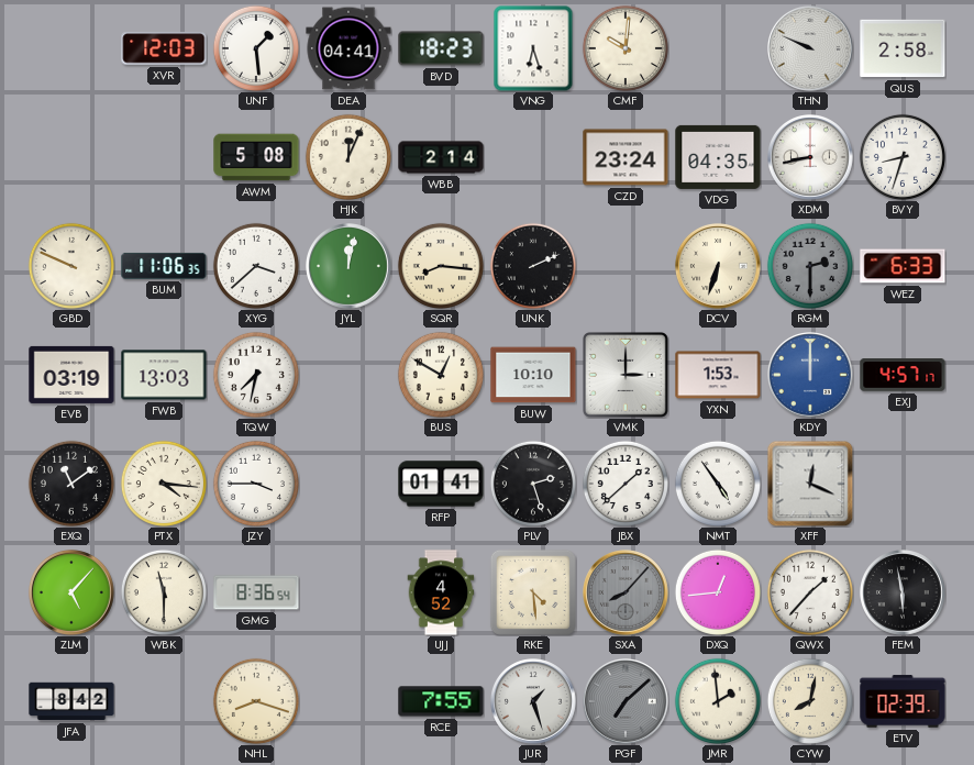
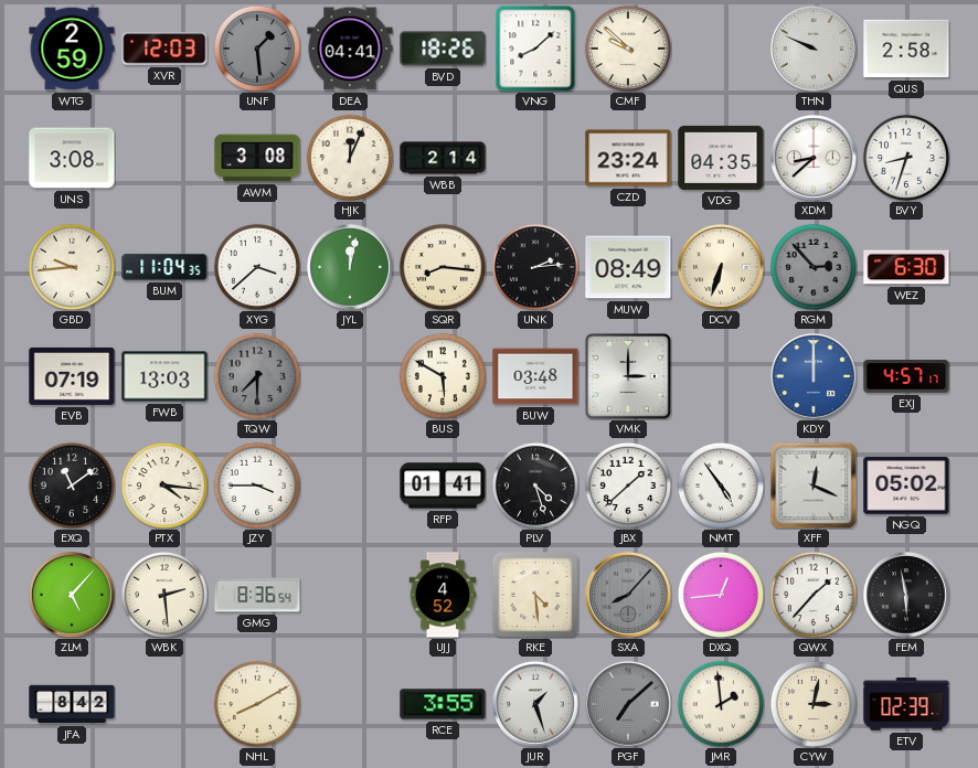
WTG: none -> 2:59
UNF dial: white -> grey
BVD: 18:23 -> 18:26
VNG: 6:27 -> 8:08
CMF: 10:01 -> 9:52
UNS: none -> 3:08
AWM: 5:08 -> 3:08
XDM: 8:43 -> 8:38
GBD: 9:49 -> 9:44
BUM: 11:06 -> 11:04
UNK: 2:11 -> 2:14
MUW: none -> 08:49
RGM: 2:30 -> 2:53
WEZ: 6:33 -> 6:30
EVB: 03:19 -> 07:19
TQW: 7:32 -> 7:30
TQW dial: white -> grey
BUS: 12:50 -> 5:50
BUW: 10:10 -> 03:48
YXN: 1:53 -> none
PLV: 2:27 -> 4:27
NGQ: none -> 05:02
WBK: 11:30 -> 2:29
NHL: 8:18 -> 8:10
RCE: 7:55 -> 3:55
CYW: 8:02 -> 3:02
